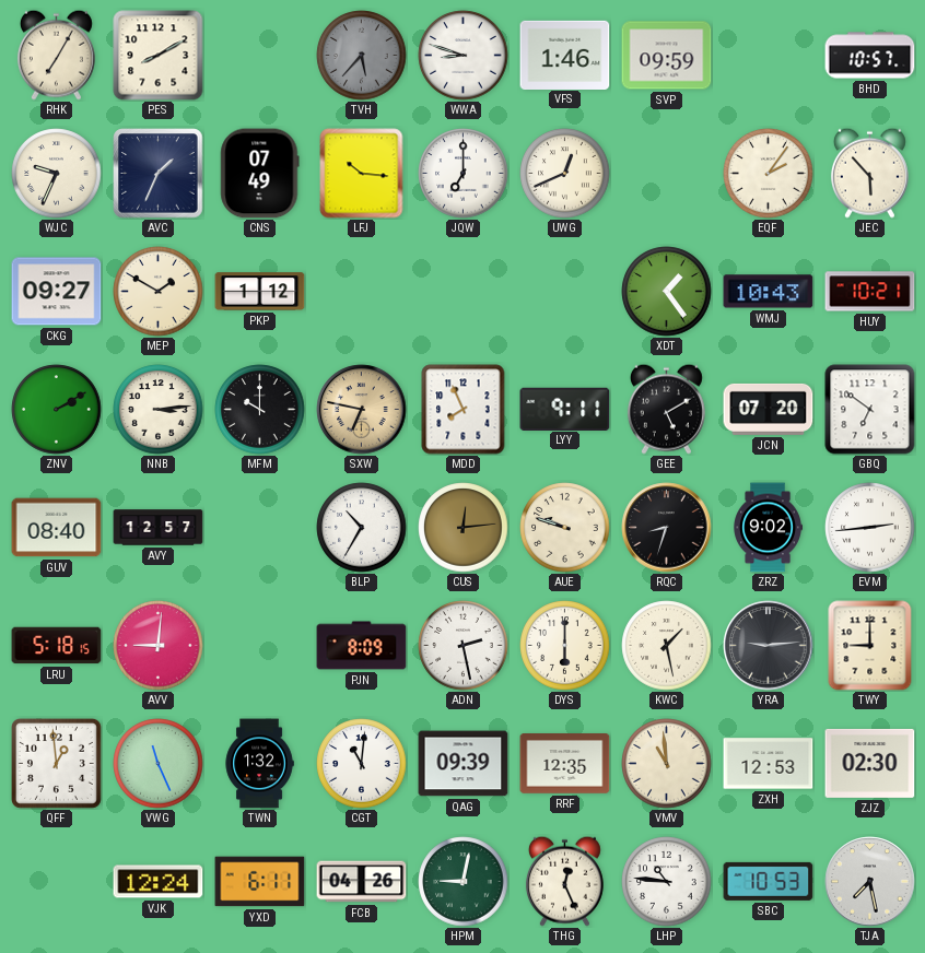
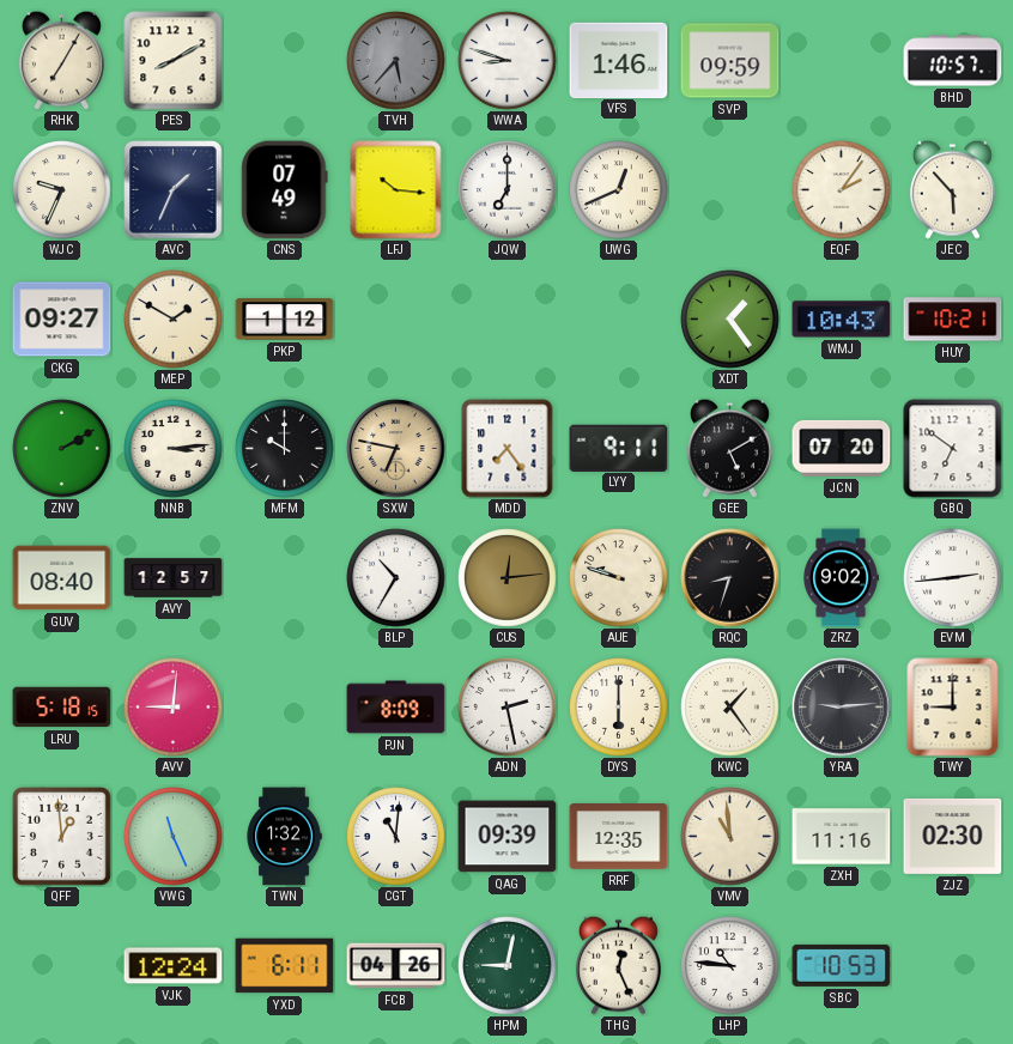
MDD: 7:56 -> 7:24
KWC: 1:28 -> 1:24
ZXH: 12:53 -> 11:16
TJA: 7:28 -> none
